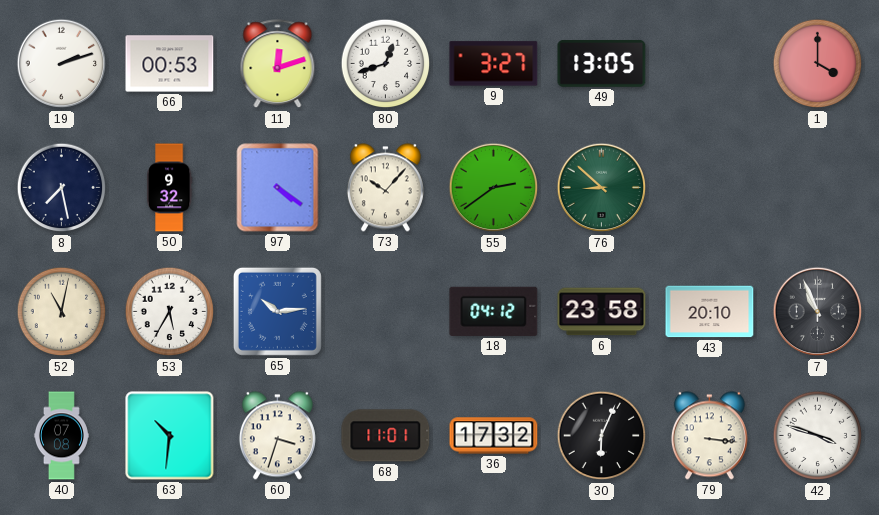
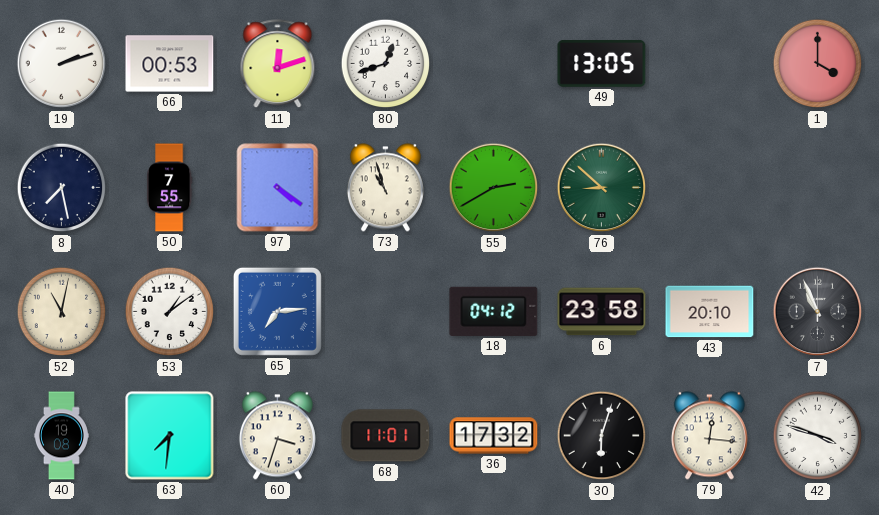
9: 3:27 -> none
50: 9:32 -> 7:55
73: 10:07 -> 10:57
55: 2:39 -> 2:40
53: 5:35 -> 1:09
65: 10:14 -> 7:14
40: 07:08 -> 19:08
63: 10:31 -> 7:31
30: 6:04 -> 6:03
79: 3:16 -> 12:16
